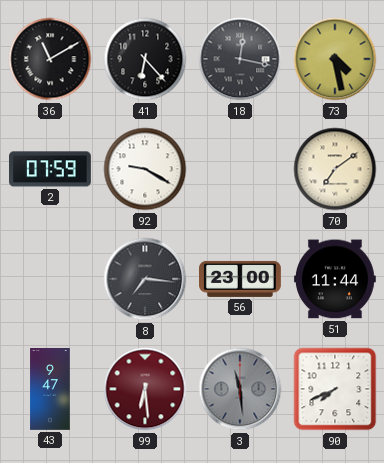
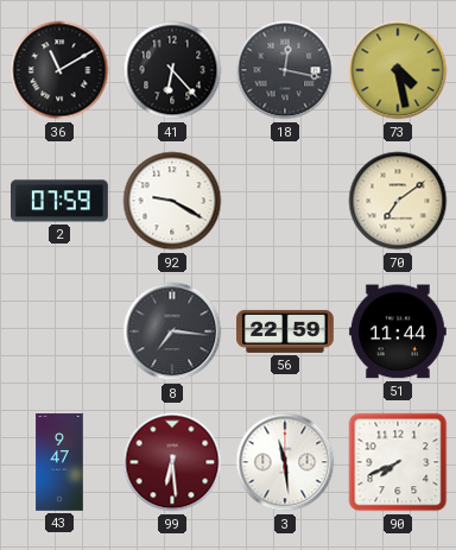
56: 23:00 -> 22:59
3 dial: grey -> white
